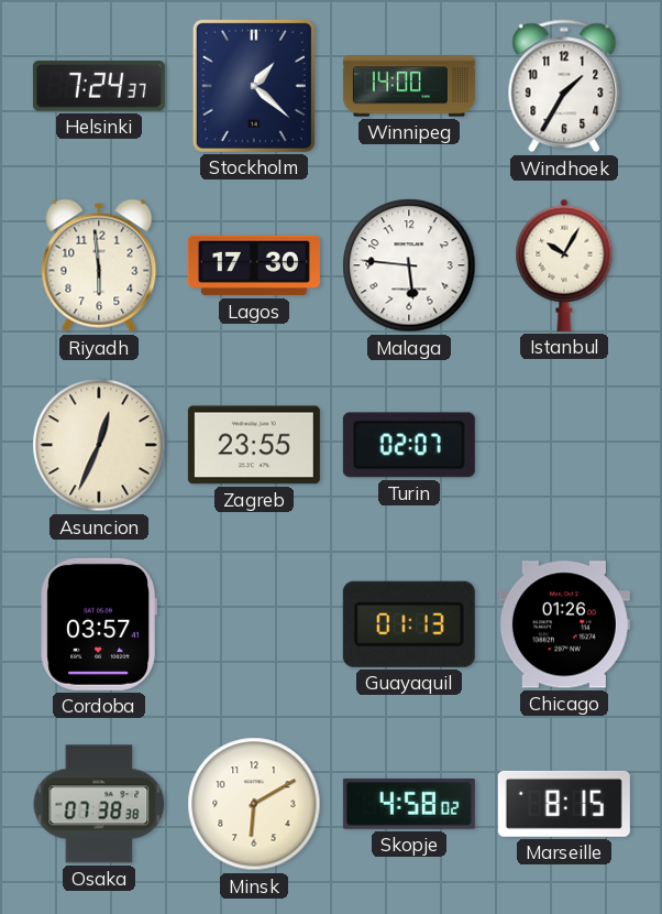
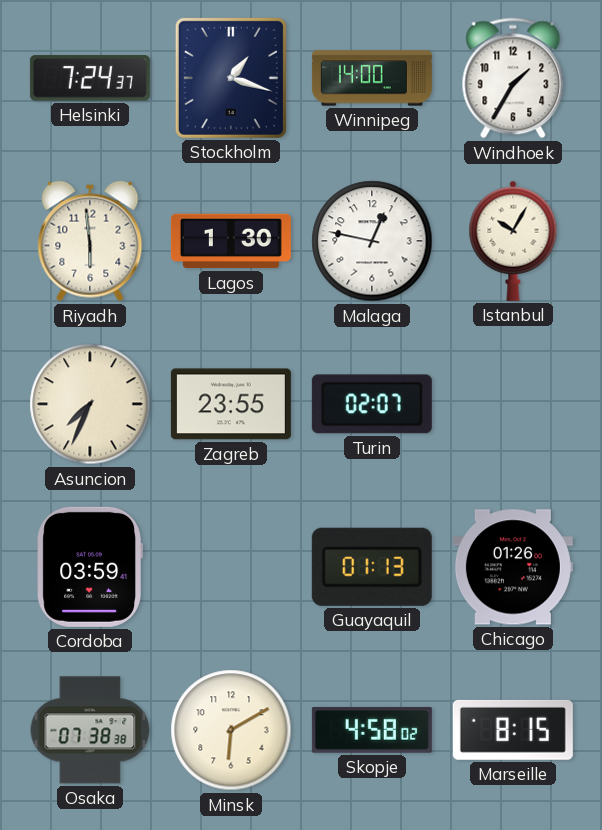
Stockholm: 1:22 -> 1:18
Lagos: 17:30 -> 1:30
Malaga: 5:46 -> 12:47
Asuncion: 12:34 -> 7:34
Cordoba: 03:57 -> 03:59
